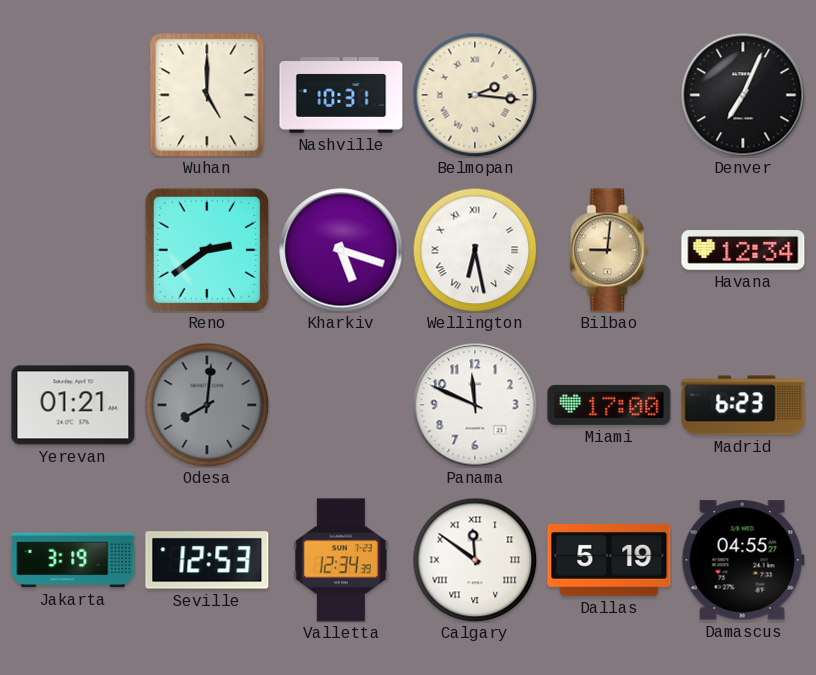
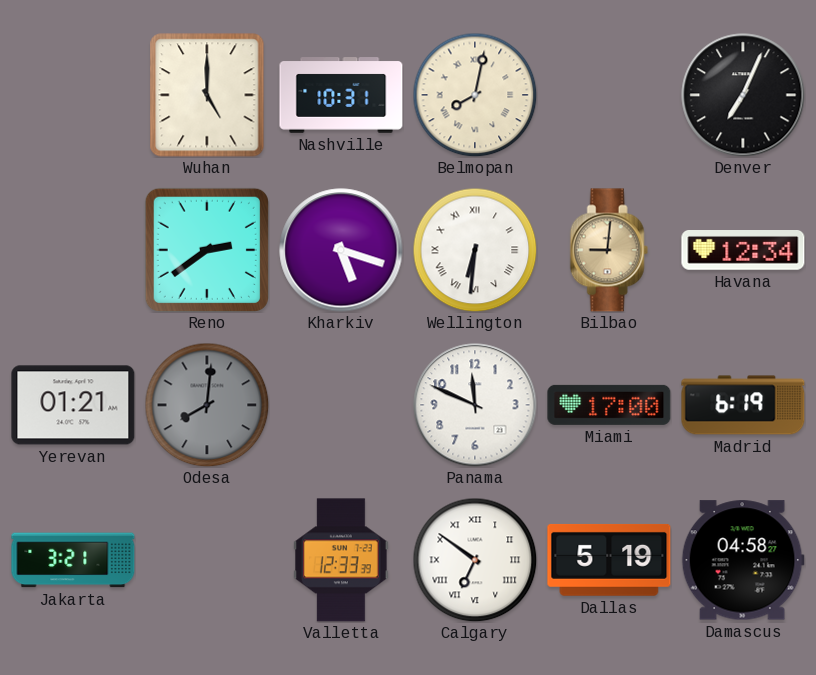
Belmopan: 2:16 -> 8:02
Wellington: 6:28 -> 6:31
Madrid: 6:23 -> 6:19
Jakarta: 3:19 -> 3:21
Seville: 12:53 -> none
Valletta: 12:34 -> 12:33
Calgary: 11:51 -> 6:51
Damascus: 04:55 -> 04:58
